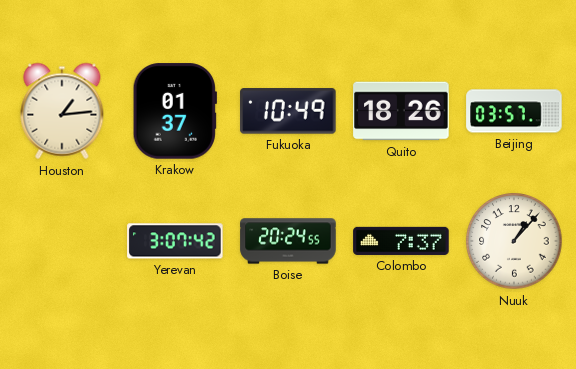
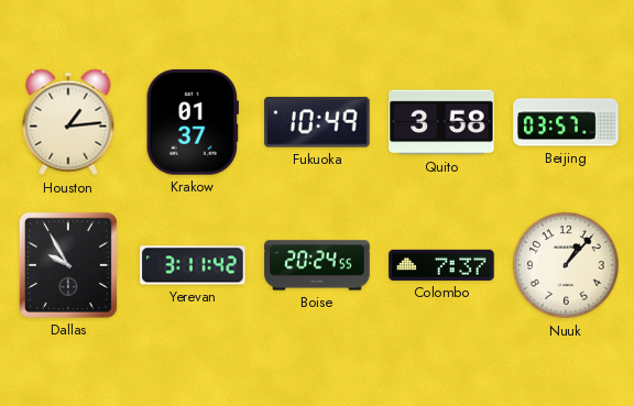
Quito: 18:26 -> 3:58
Dallas: none -> 9:55
Yerevan: 3:07 -> 3:11
